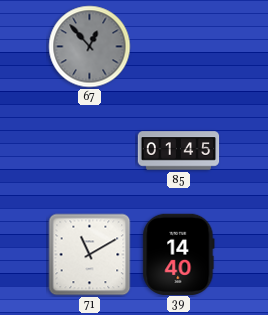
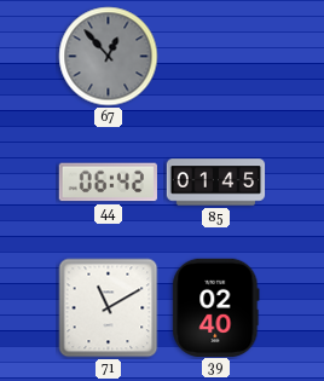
44: none -> 06:42
39: 14:40 -> 02:40
